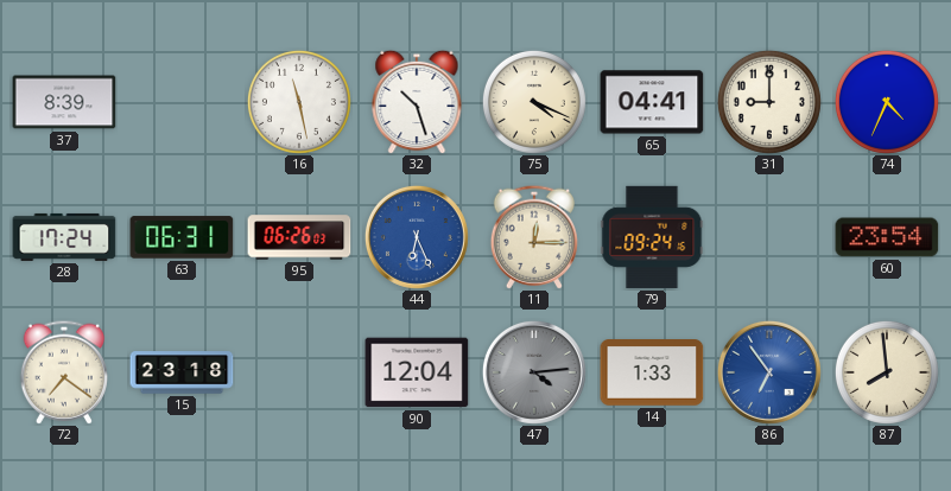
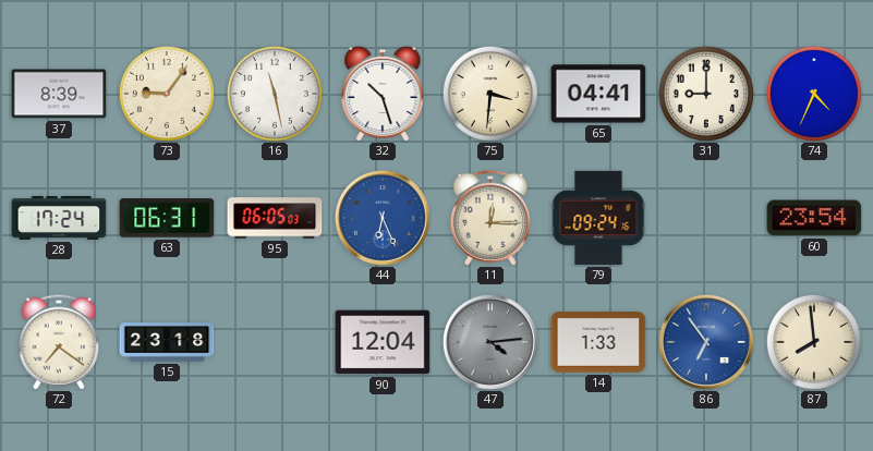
73: none -> 9:06
75: 4:19 -> 3:31
95: 06:26 -> 06:05
